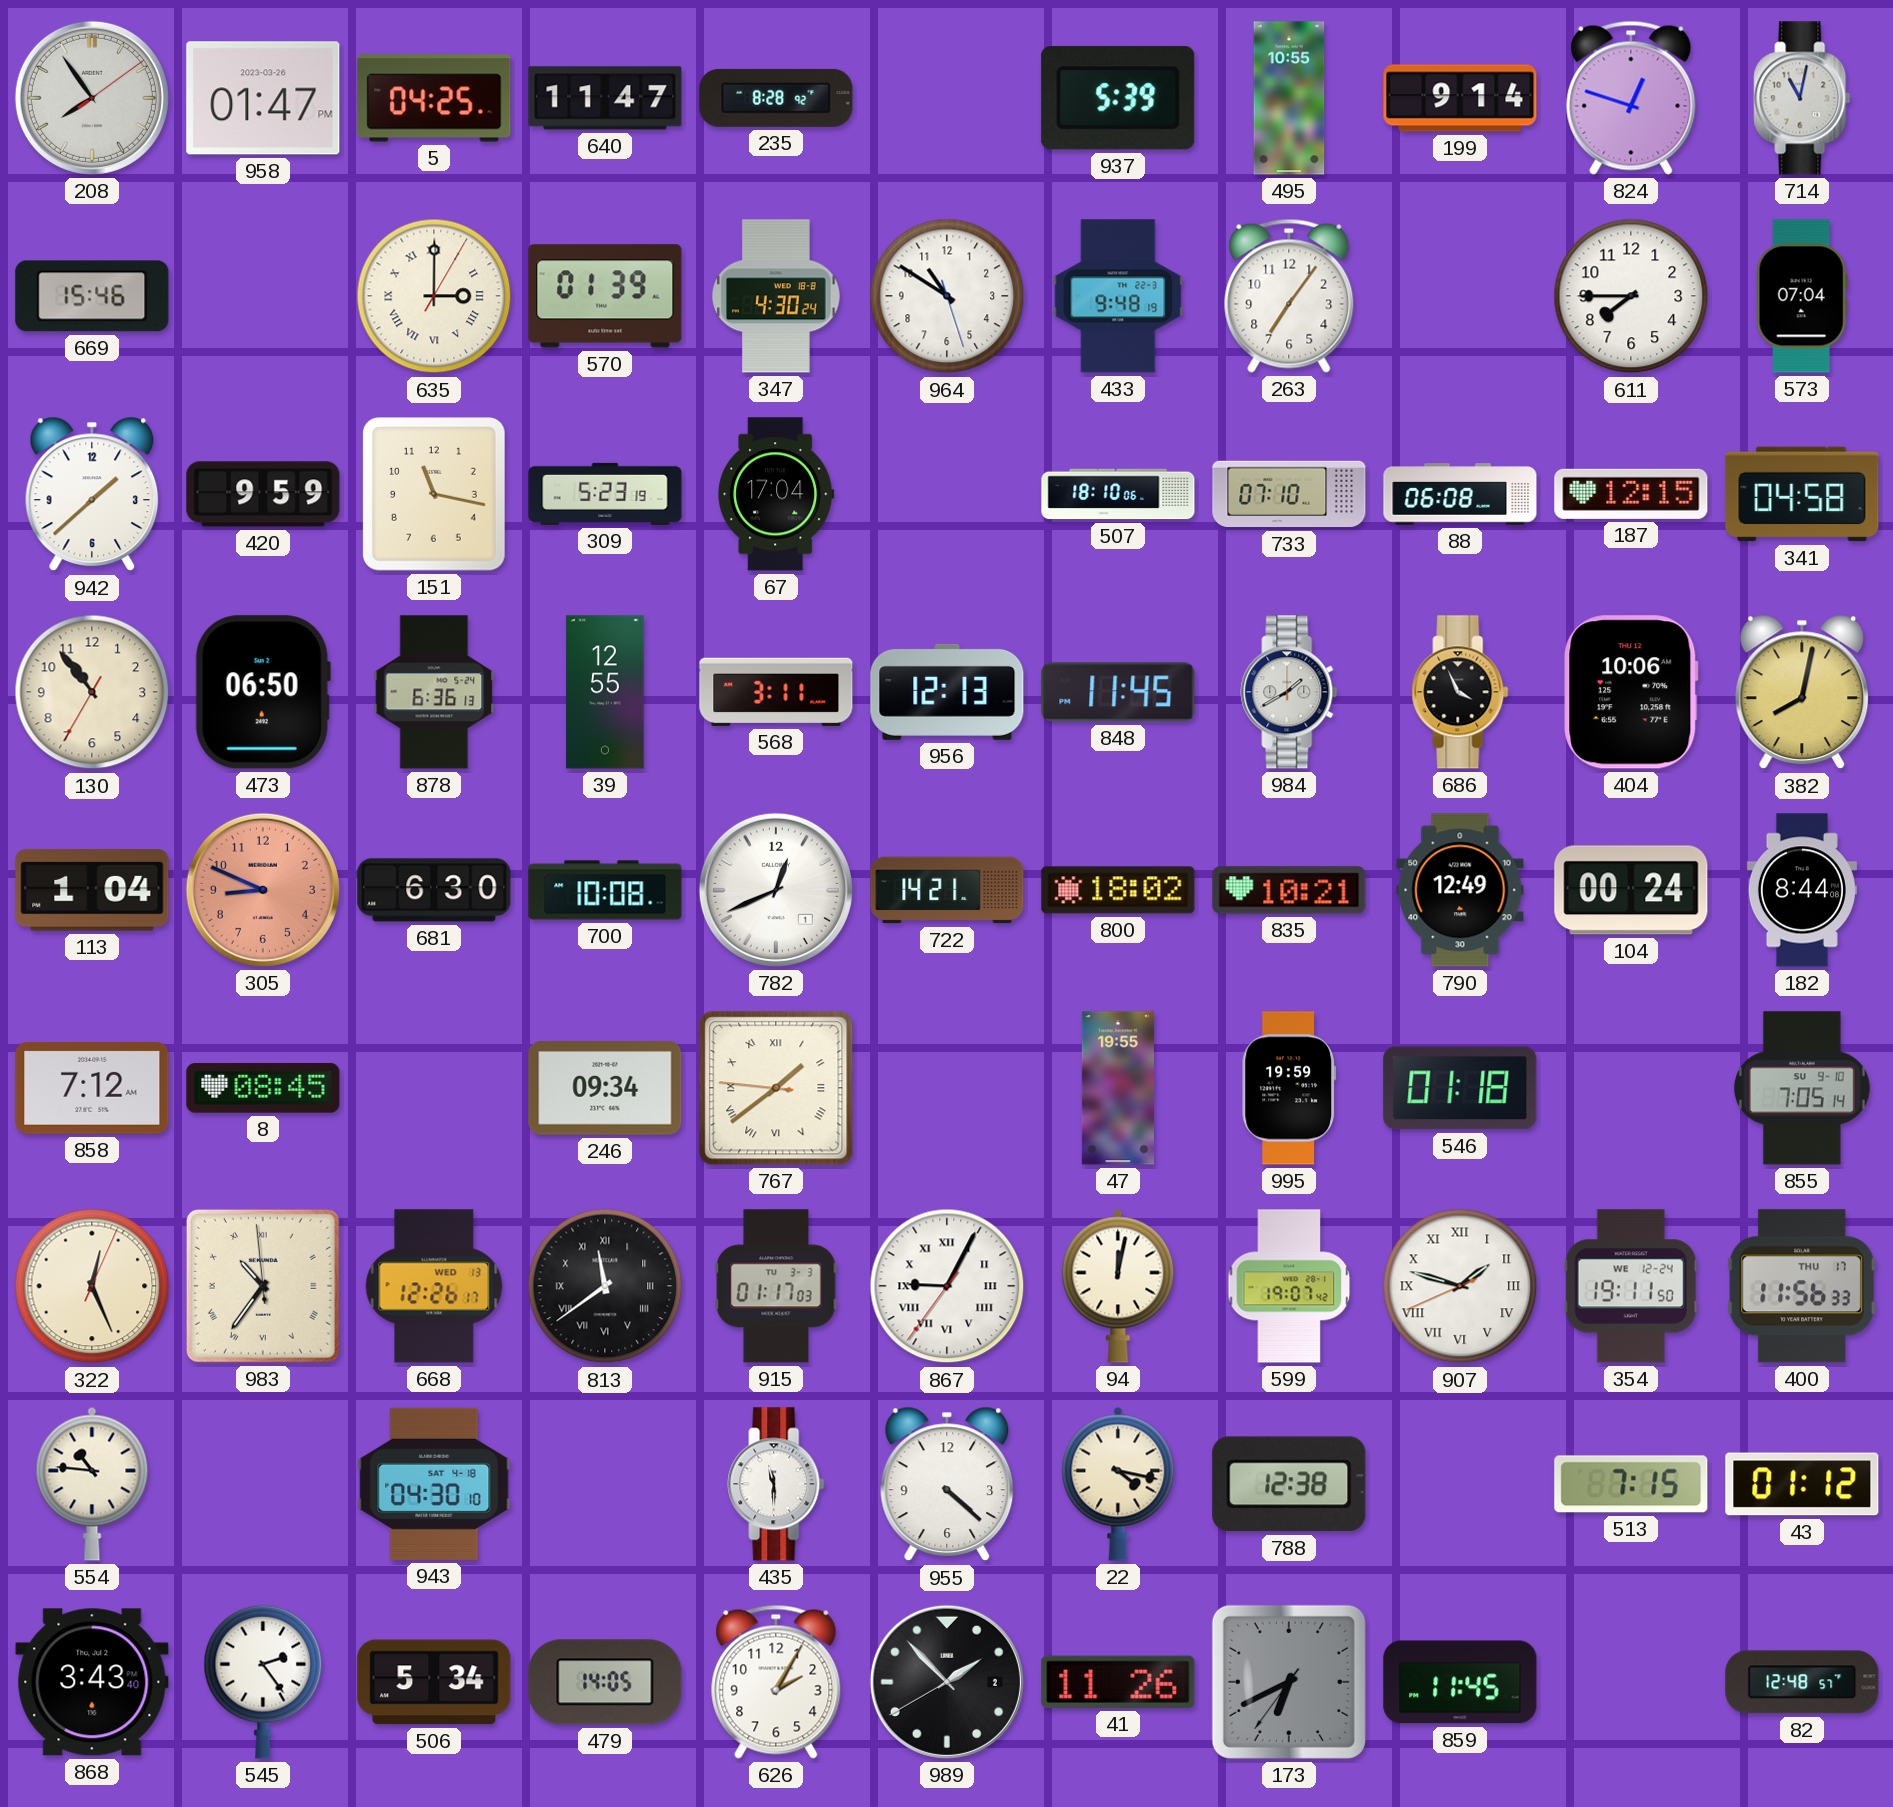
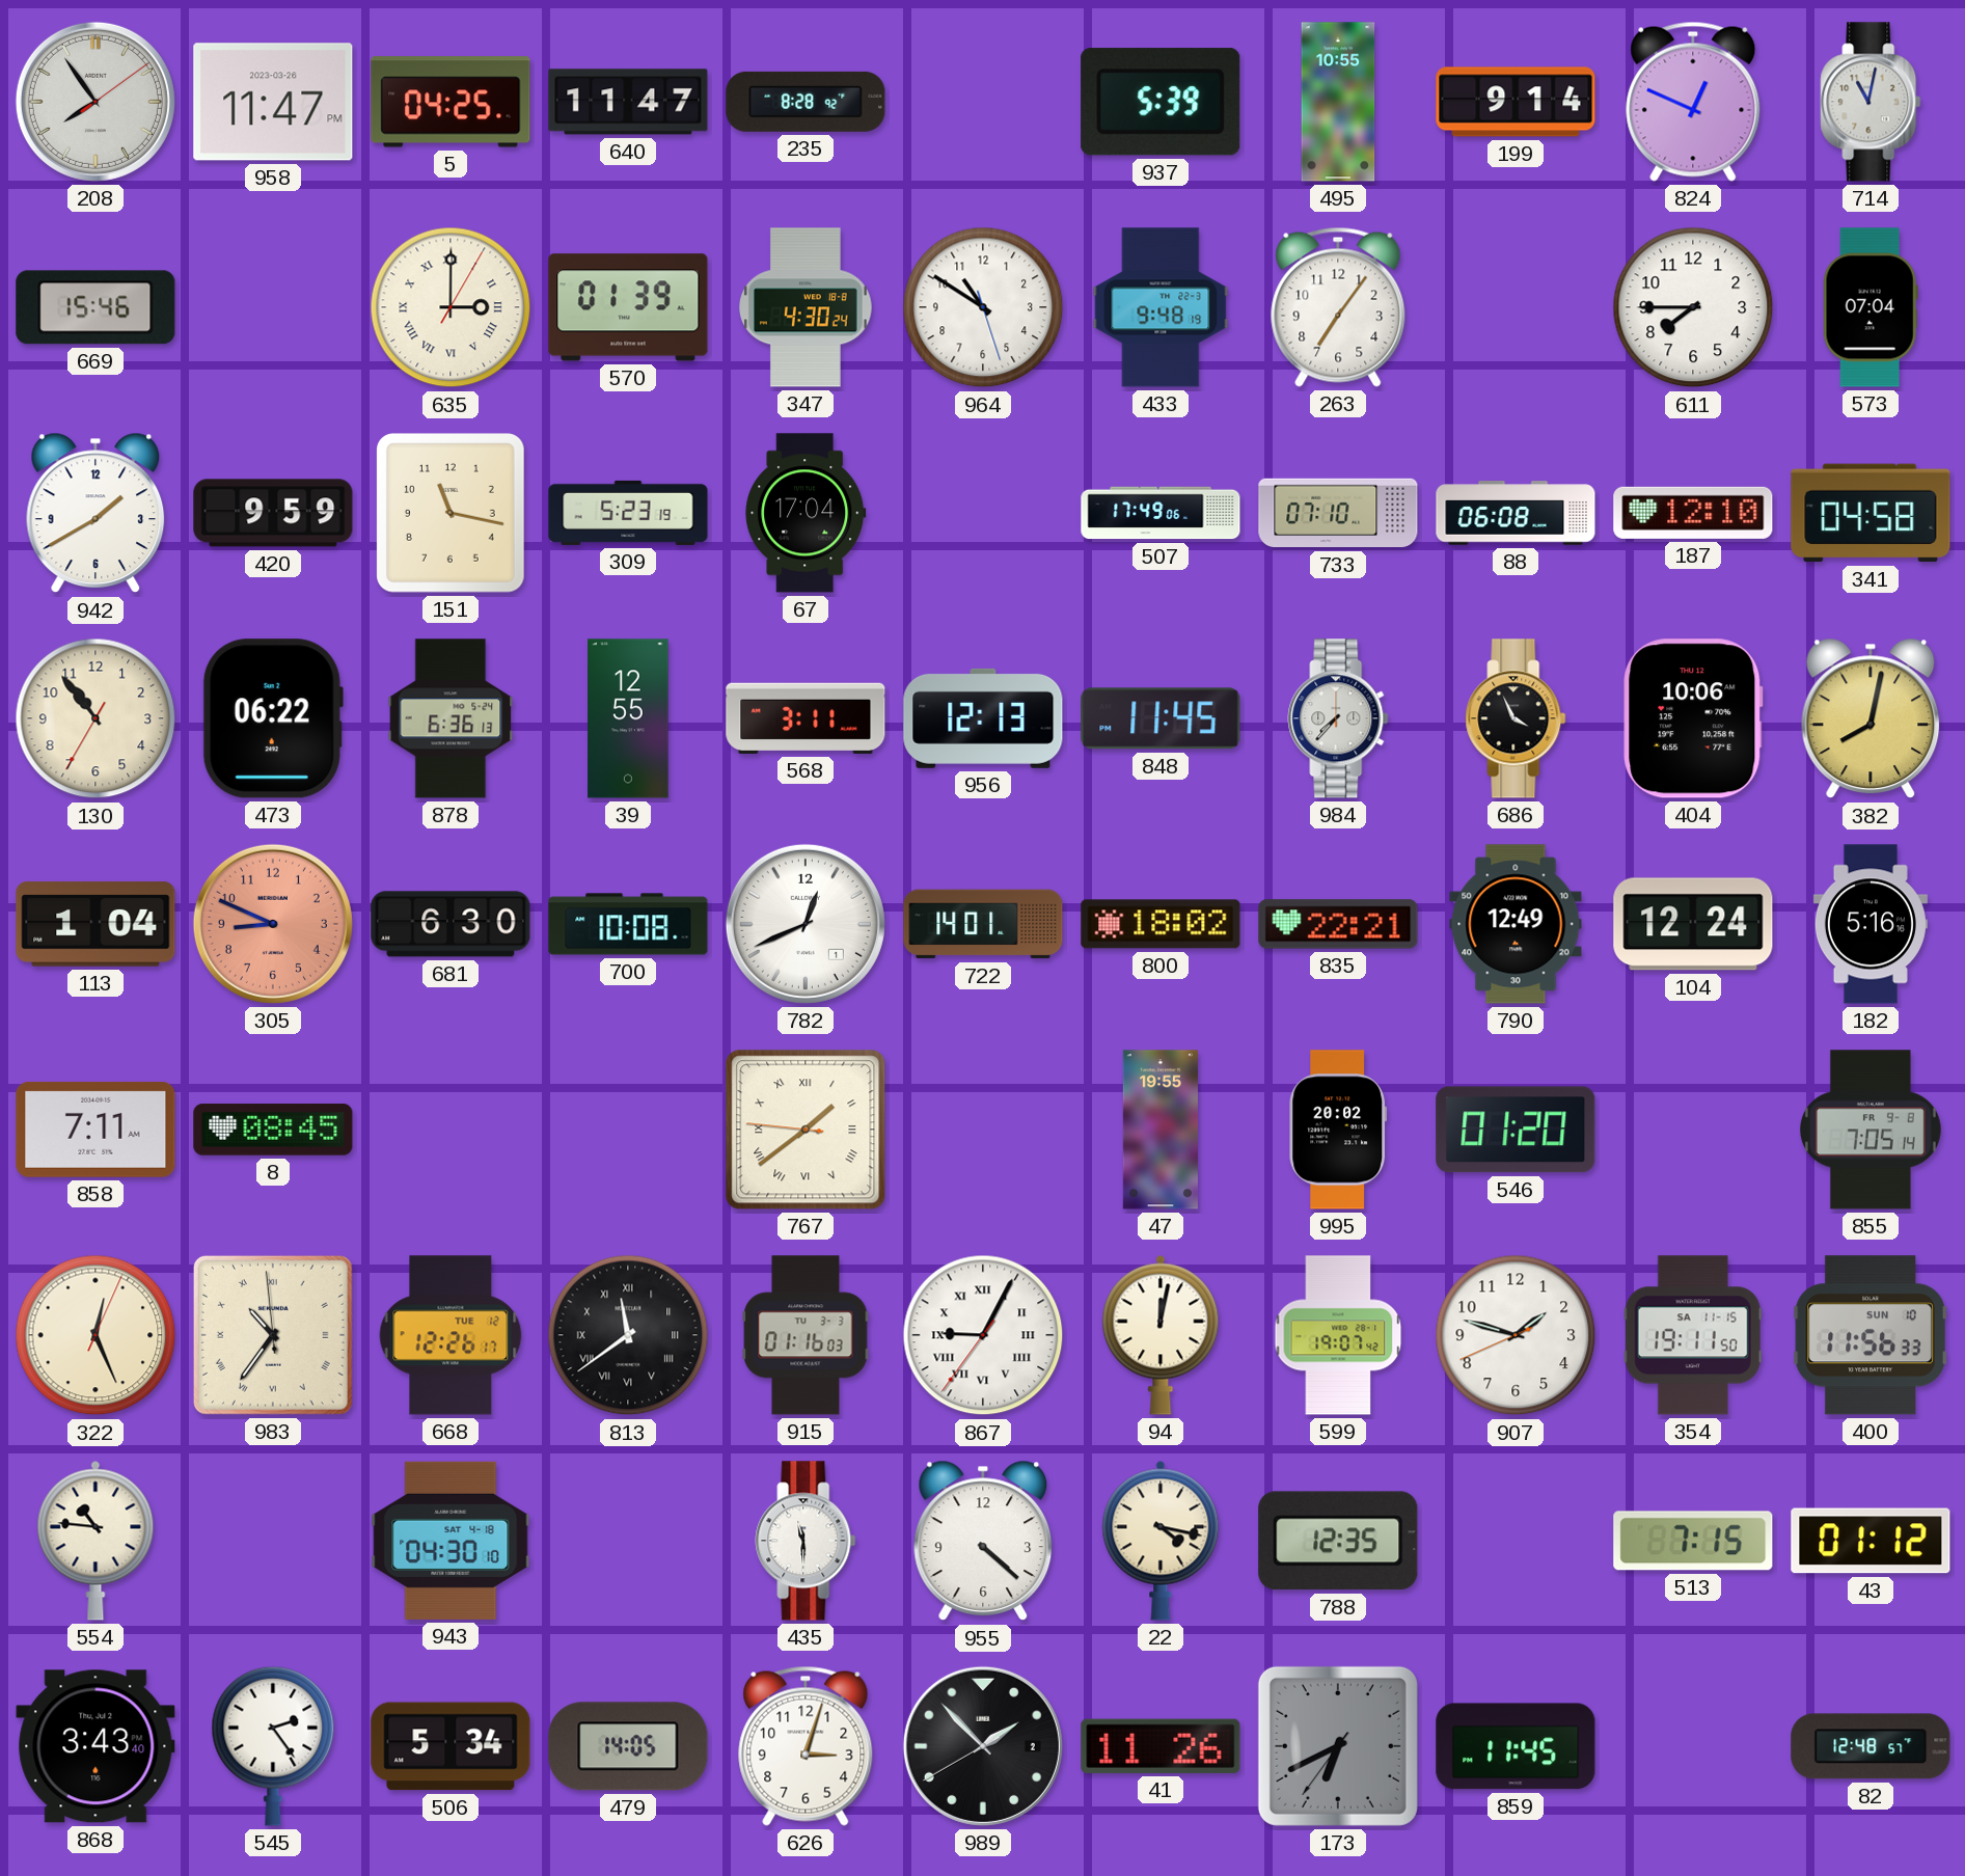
958: 01:47 -> 11:47
824: 12:48 -> 12:49
942: 1:38 -> 1:40
507: 18:10 -> 17:49
187: 12:15 -> 12:10
473: 06:50 -> 06:22
984: 1:40 -> 7:37
722: 14:21 -> 14:01
835: 10:21 -> 22:21
104: 00:24 -> 12:24
182: 8:44 -> 5:16
858: 7:12 -> 7:11
246: 09:34 -> none
995: 19:59 -> 20:02
546: 01:18 -> 01:20
855 date: SU 9-10 -> FR 9-8
668 date: WED 13 -> TUE 12
915: 01:17 -> 01:16
907 numerals: Roman -> Arabic
354 date: WE 12-24 -> SA 11-15
400 date: THU 17 -> SUN 10
788: 12:38 -> 12:35
626: 2:05 -> 3:03
